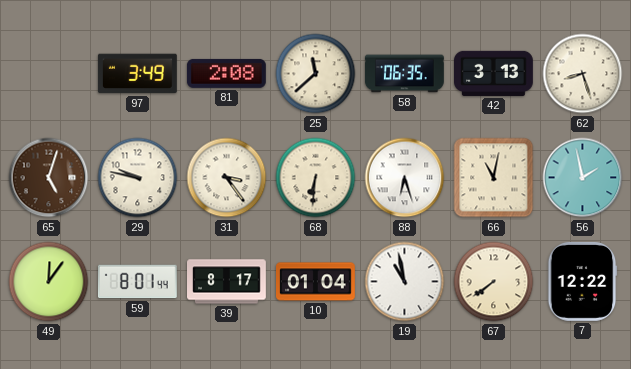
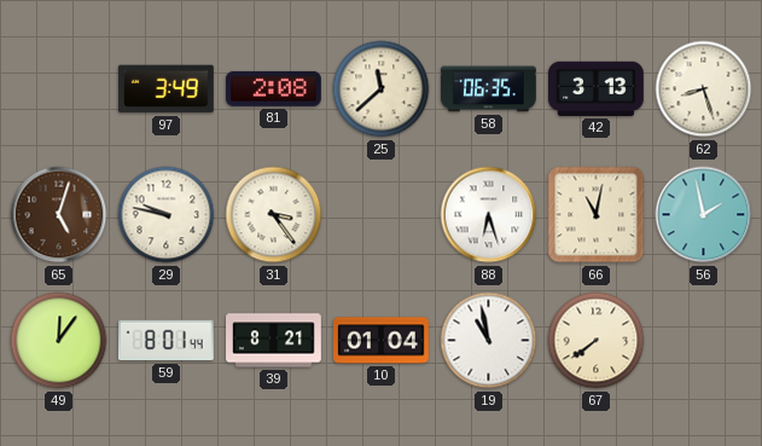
68: 6:31 -> none
39: 8:17 -> 8:21
7: 12:22 -> none
